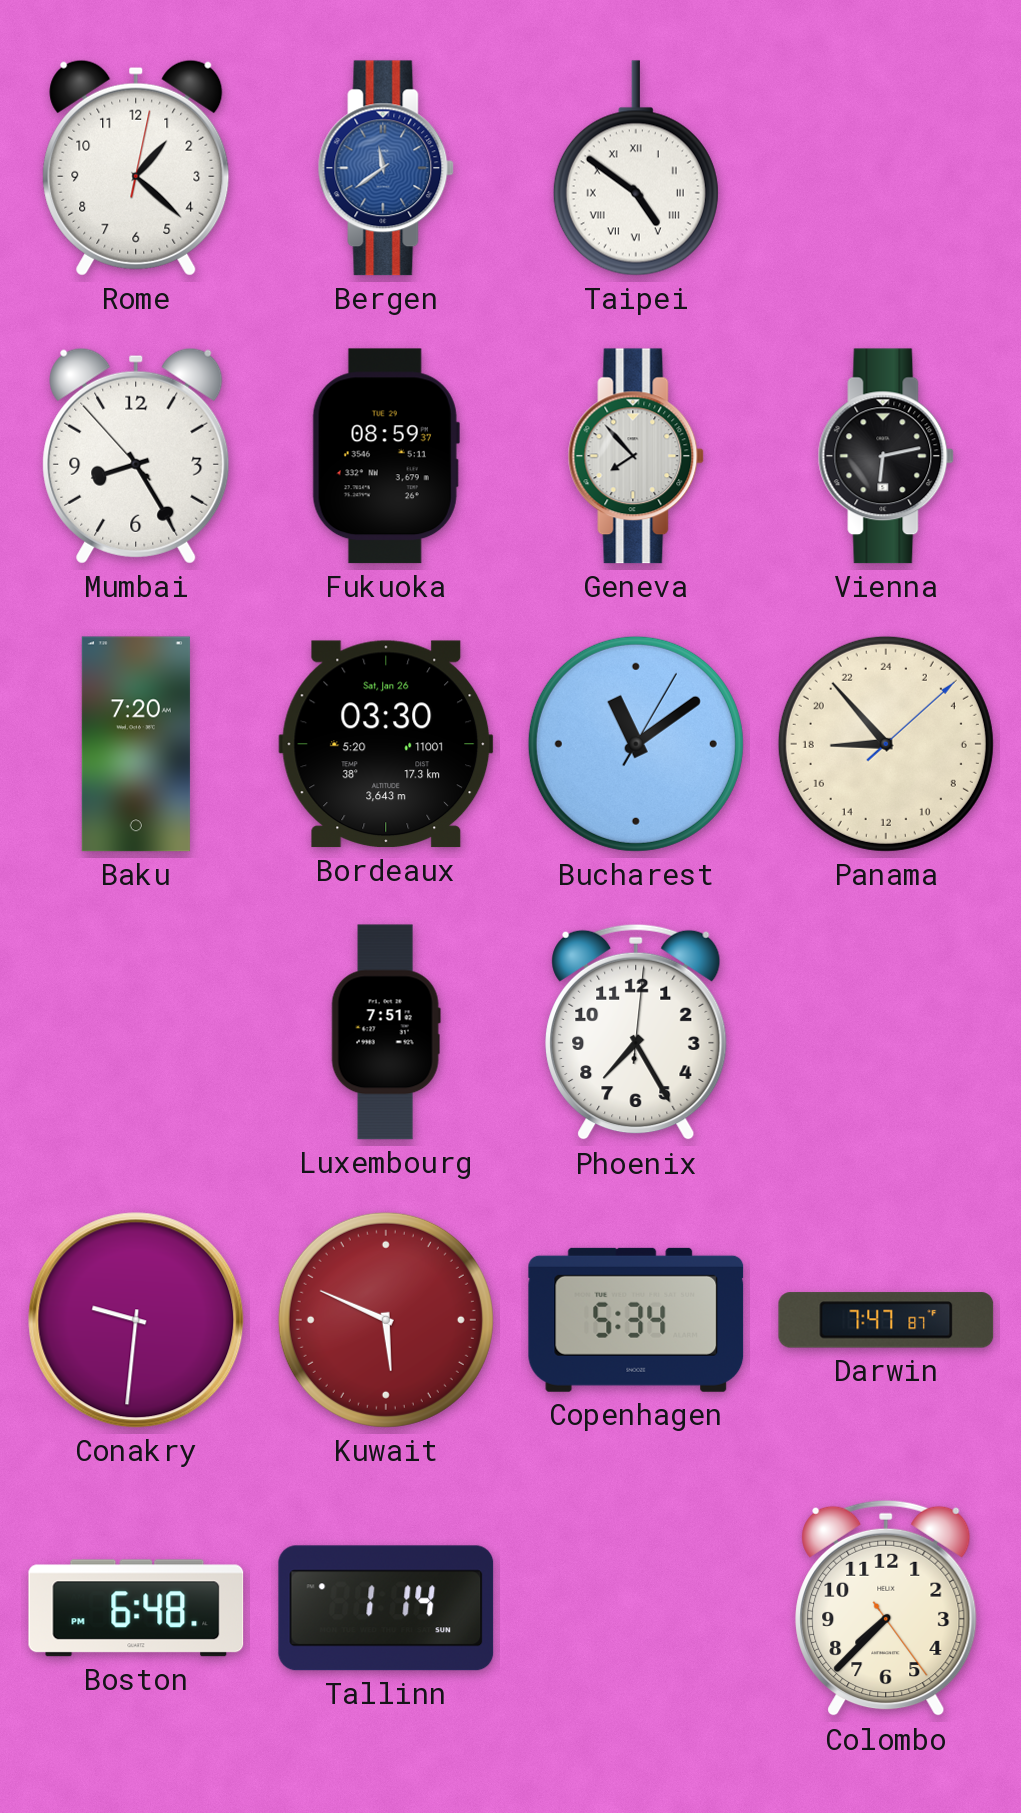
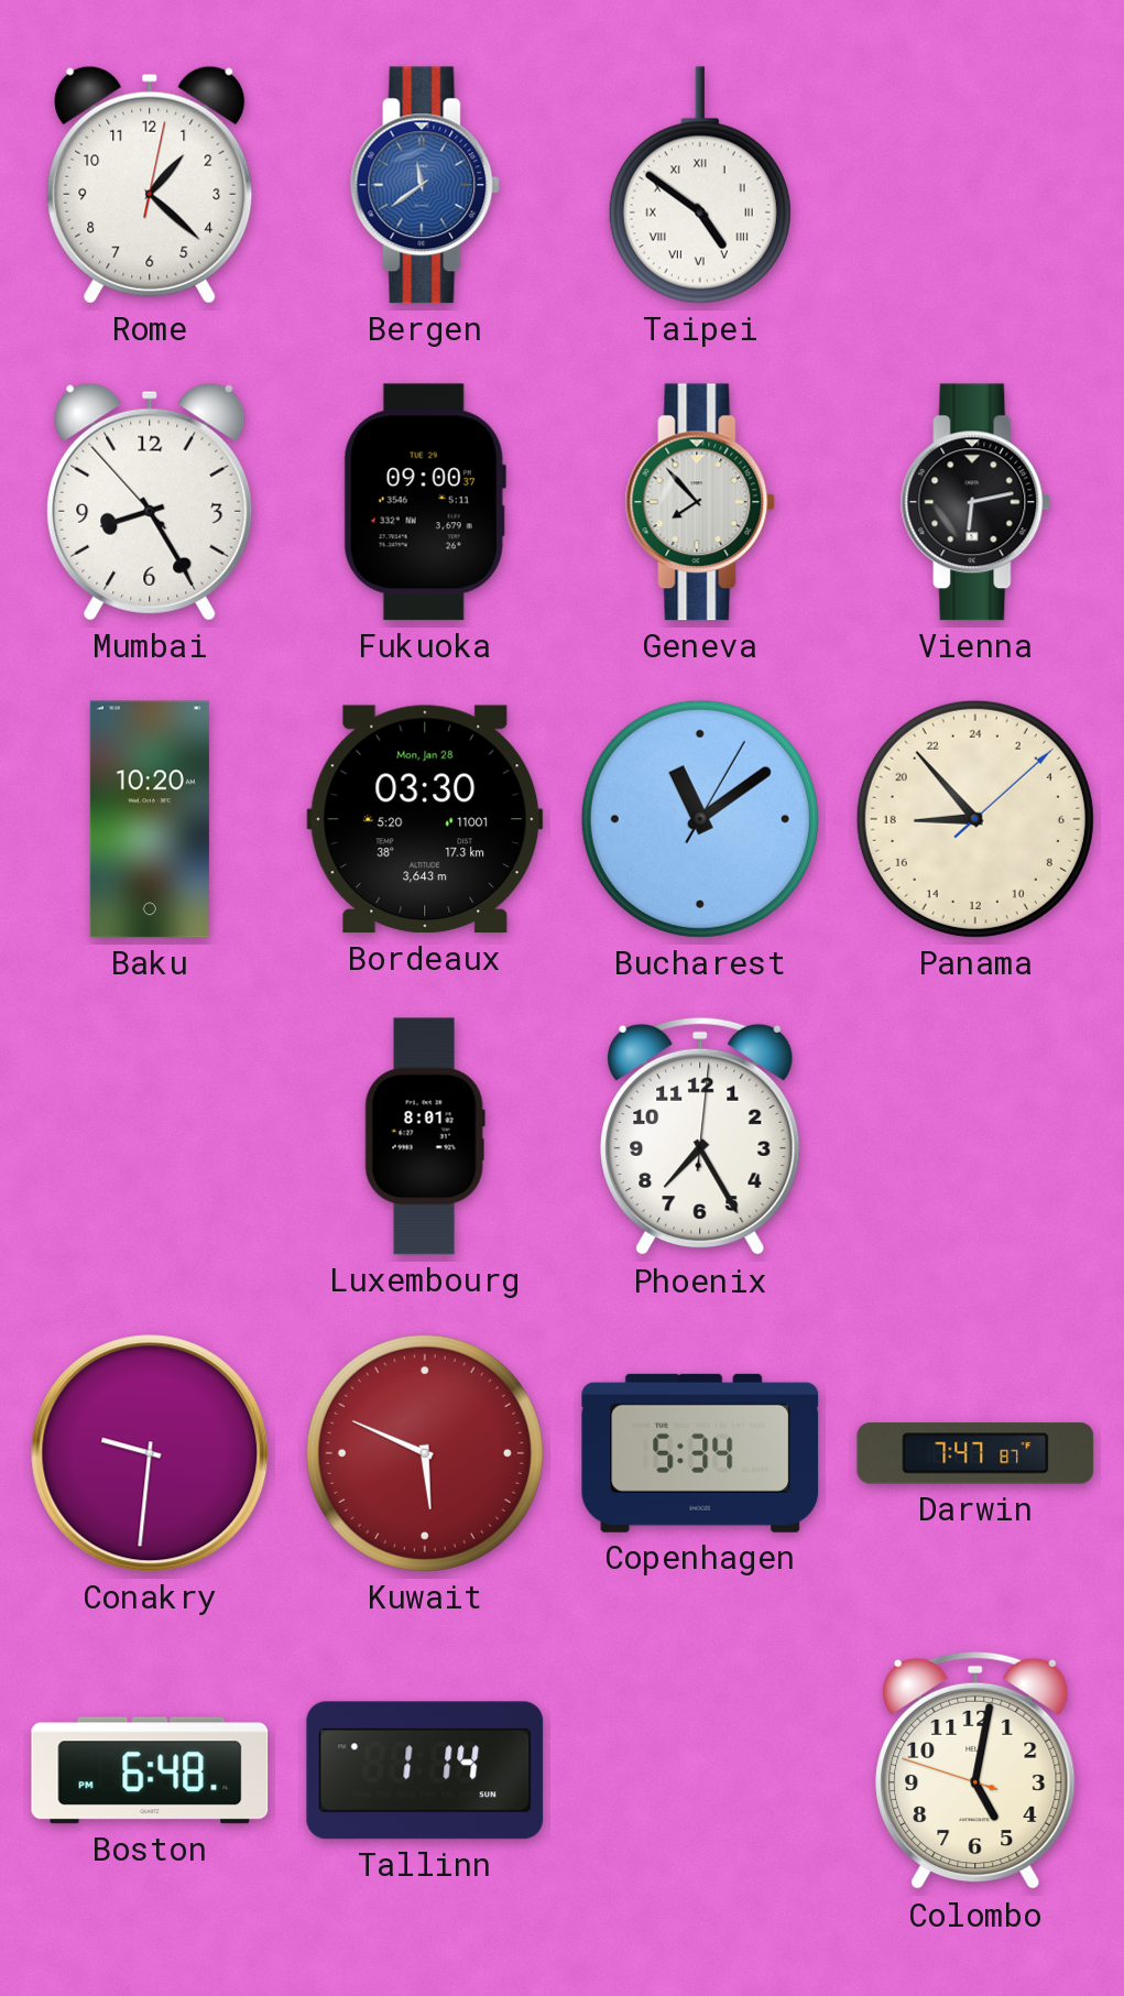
Fukuoka: 08:59 -> 09:00
Baku: 7:20 -> 10:20
Bordeaux date: Sat, Jan 26 -> Mon, Jan 28
Luxembourg: 7:51 -> 8:01
Colombo: 7:37 -> 5:01
